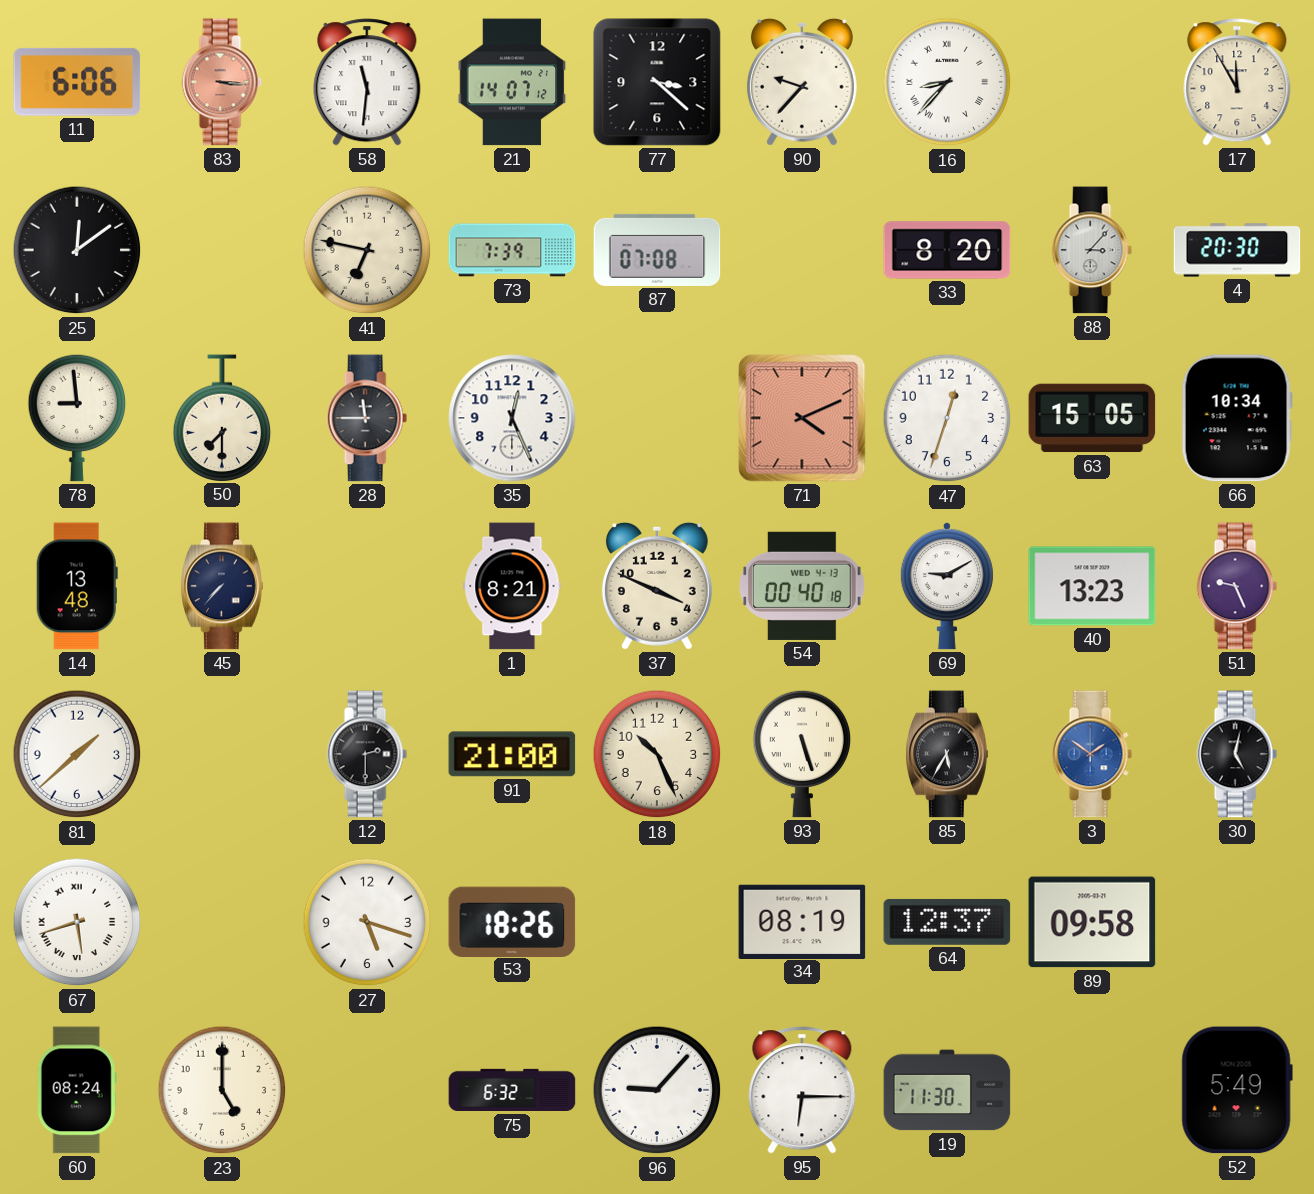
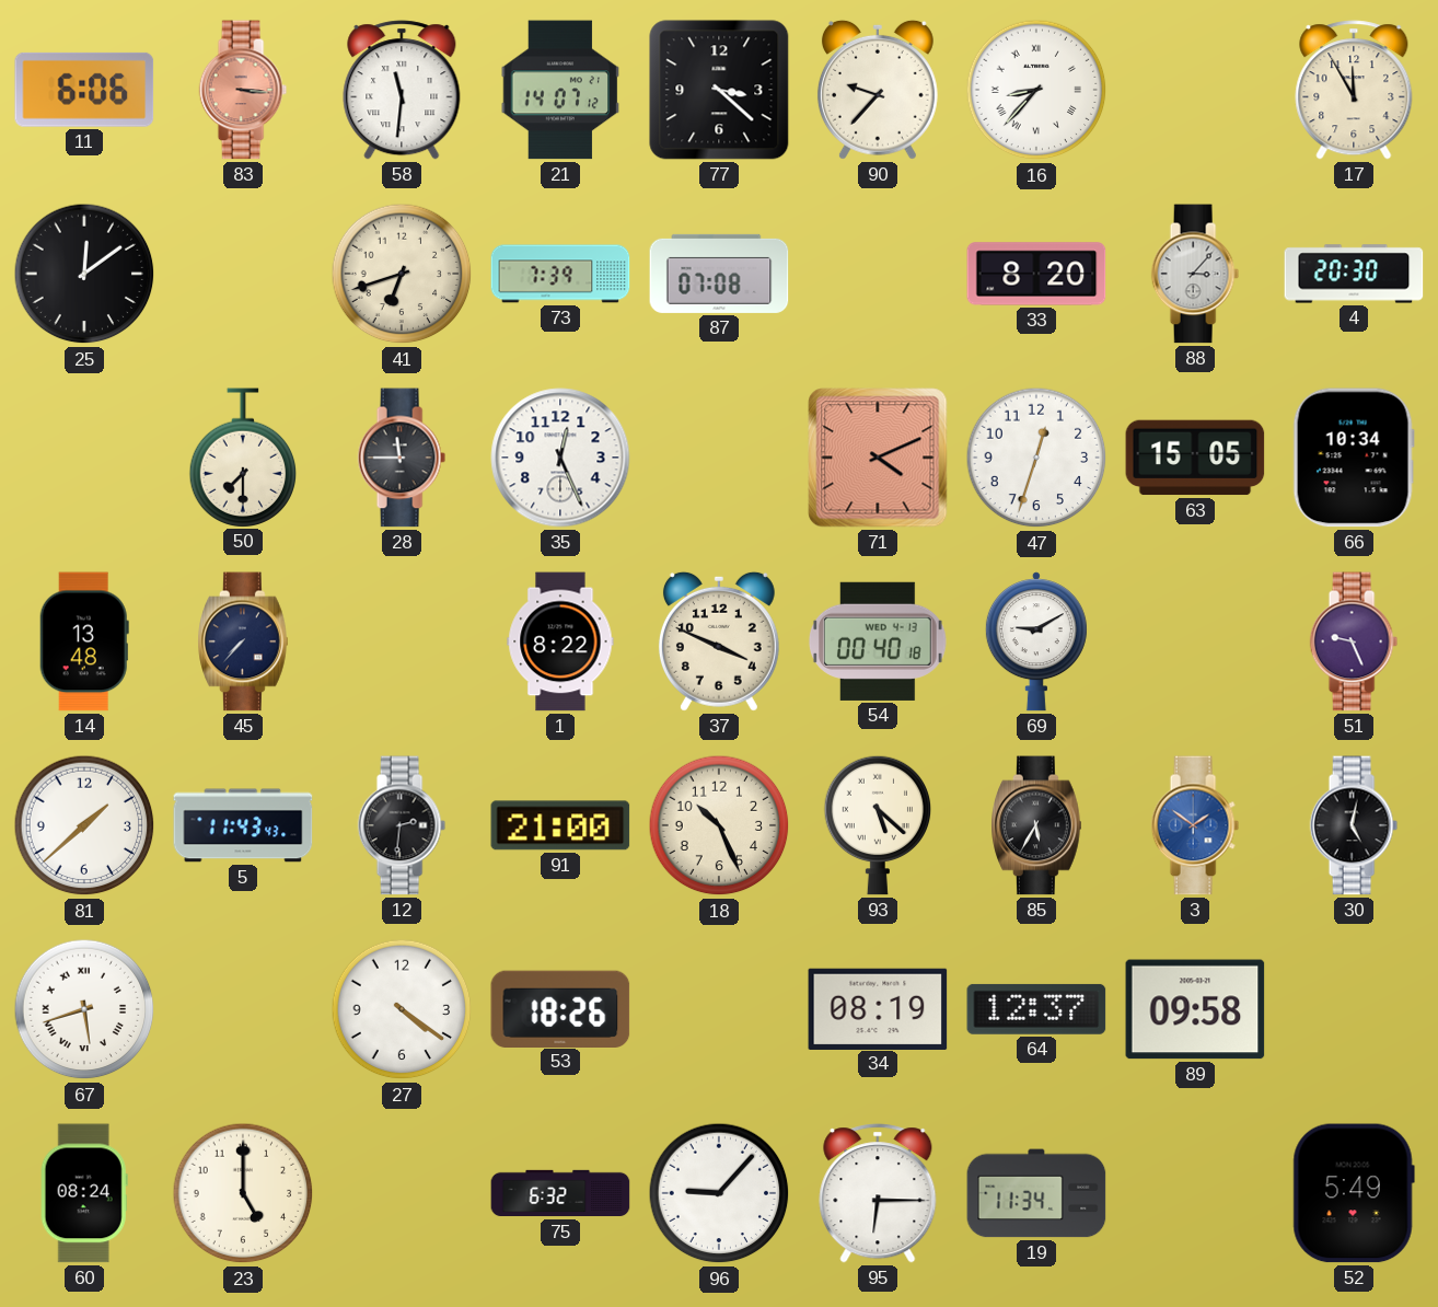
41: 6:47 -> 6:42
78: 8:59 -> none
1: 8:21 -> 8:22
40: 13:23 -> none
5: none -> 11:43
12: 2:30 -> 2:31
93: 5:27 -> 5:22
27: 5:18 -> 4:21
19: 11:30 -> 11:34
